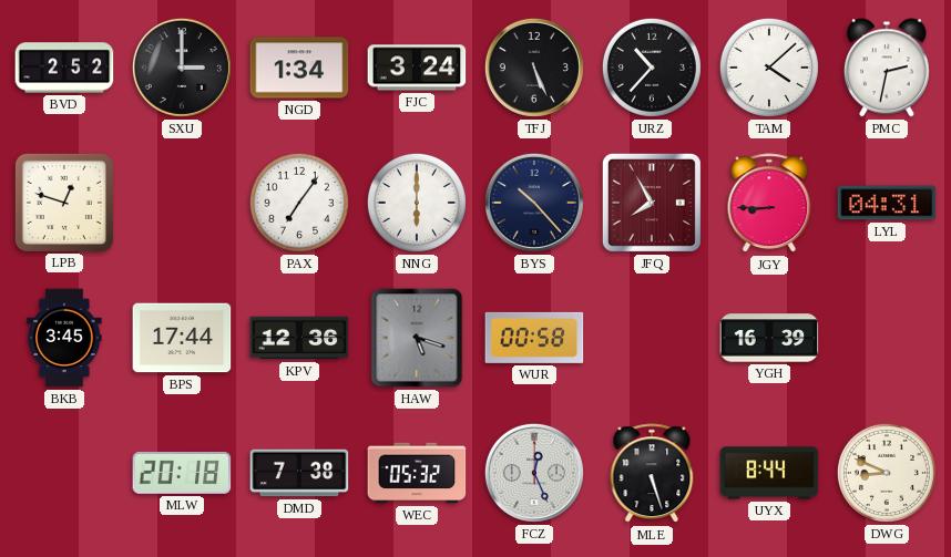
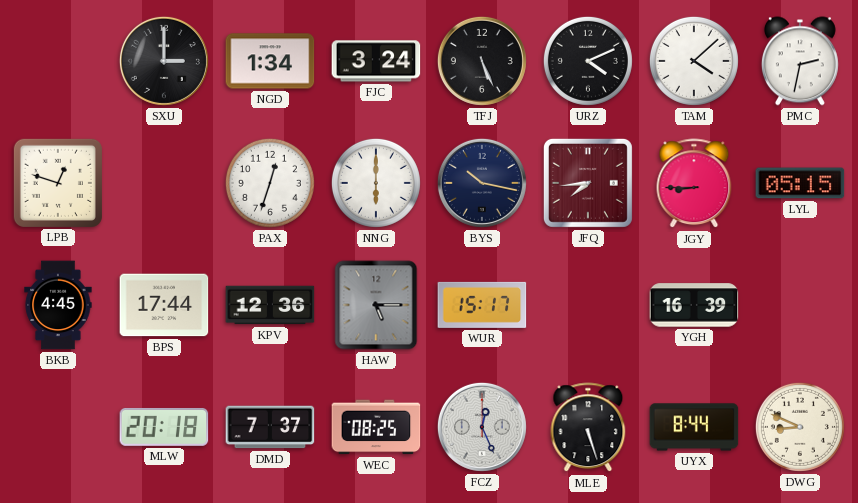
BVD: 2:52 -> none
URZ: 10:37 -> 4:11
PAX: 7:06 -> 12:33
BYS: 10:23 -> 10:17
JFQ: 7:55 -> 7:44
LYL: 04:31 -> 05:15
BKB: 3:45 -> 4:45
HAW: 5:18 -> 5:15
WUR: 00:58 -> 15:17
DMD: 7:38 -> 7:37
WEC: 05:32 -> 08:25
